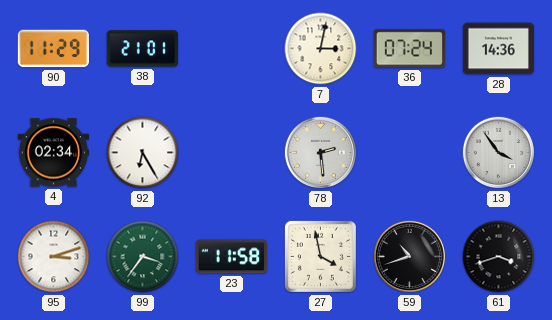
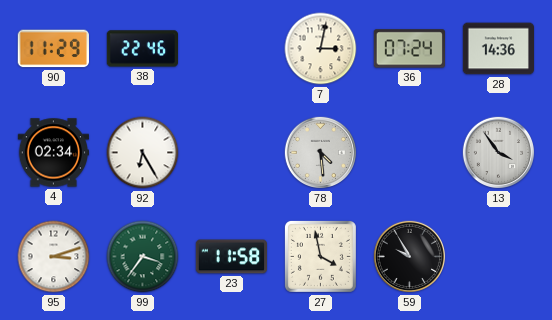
38: 21:01 -> 22:46
78: 2:29 -> 4:29
59: 10:42 -> 9:55
61: 3:42 -> none
